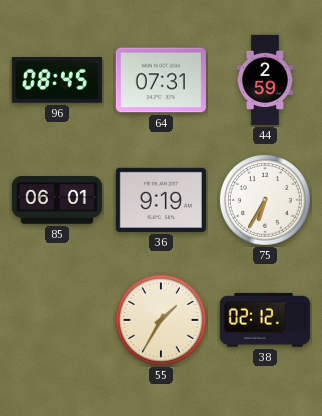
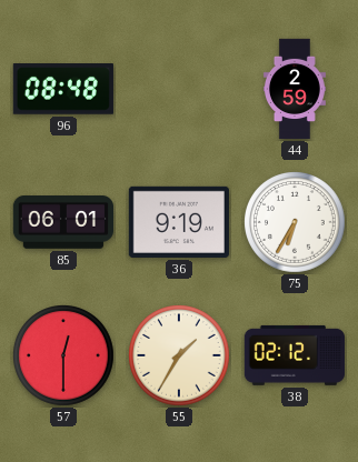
96: 08:45 -> 08:48
64: 07:31 -> none
57: none -> 12:30
